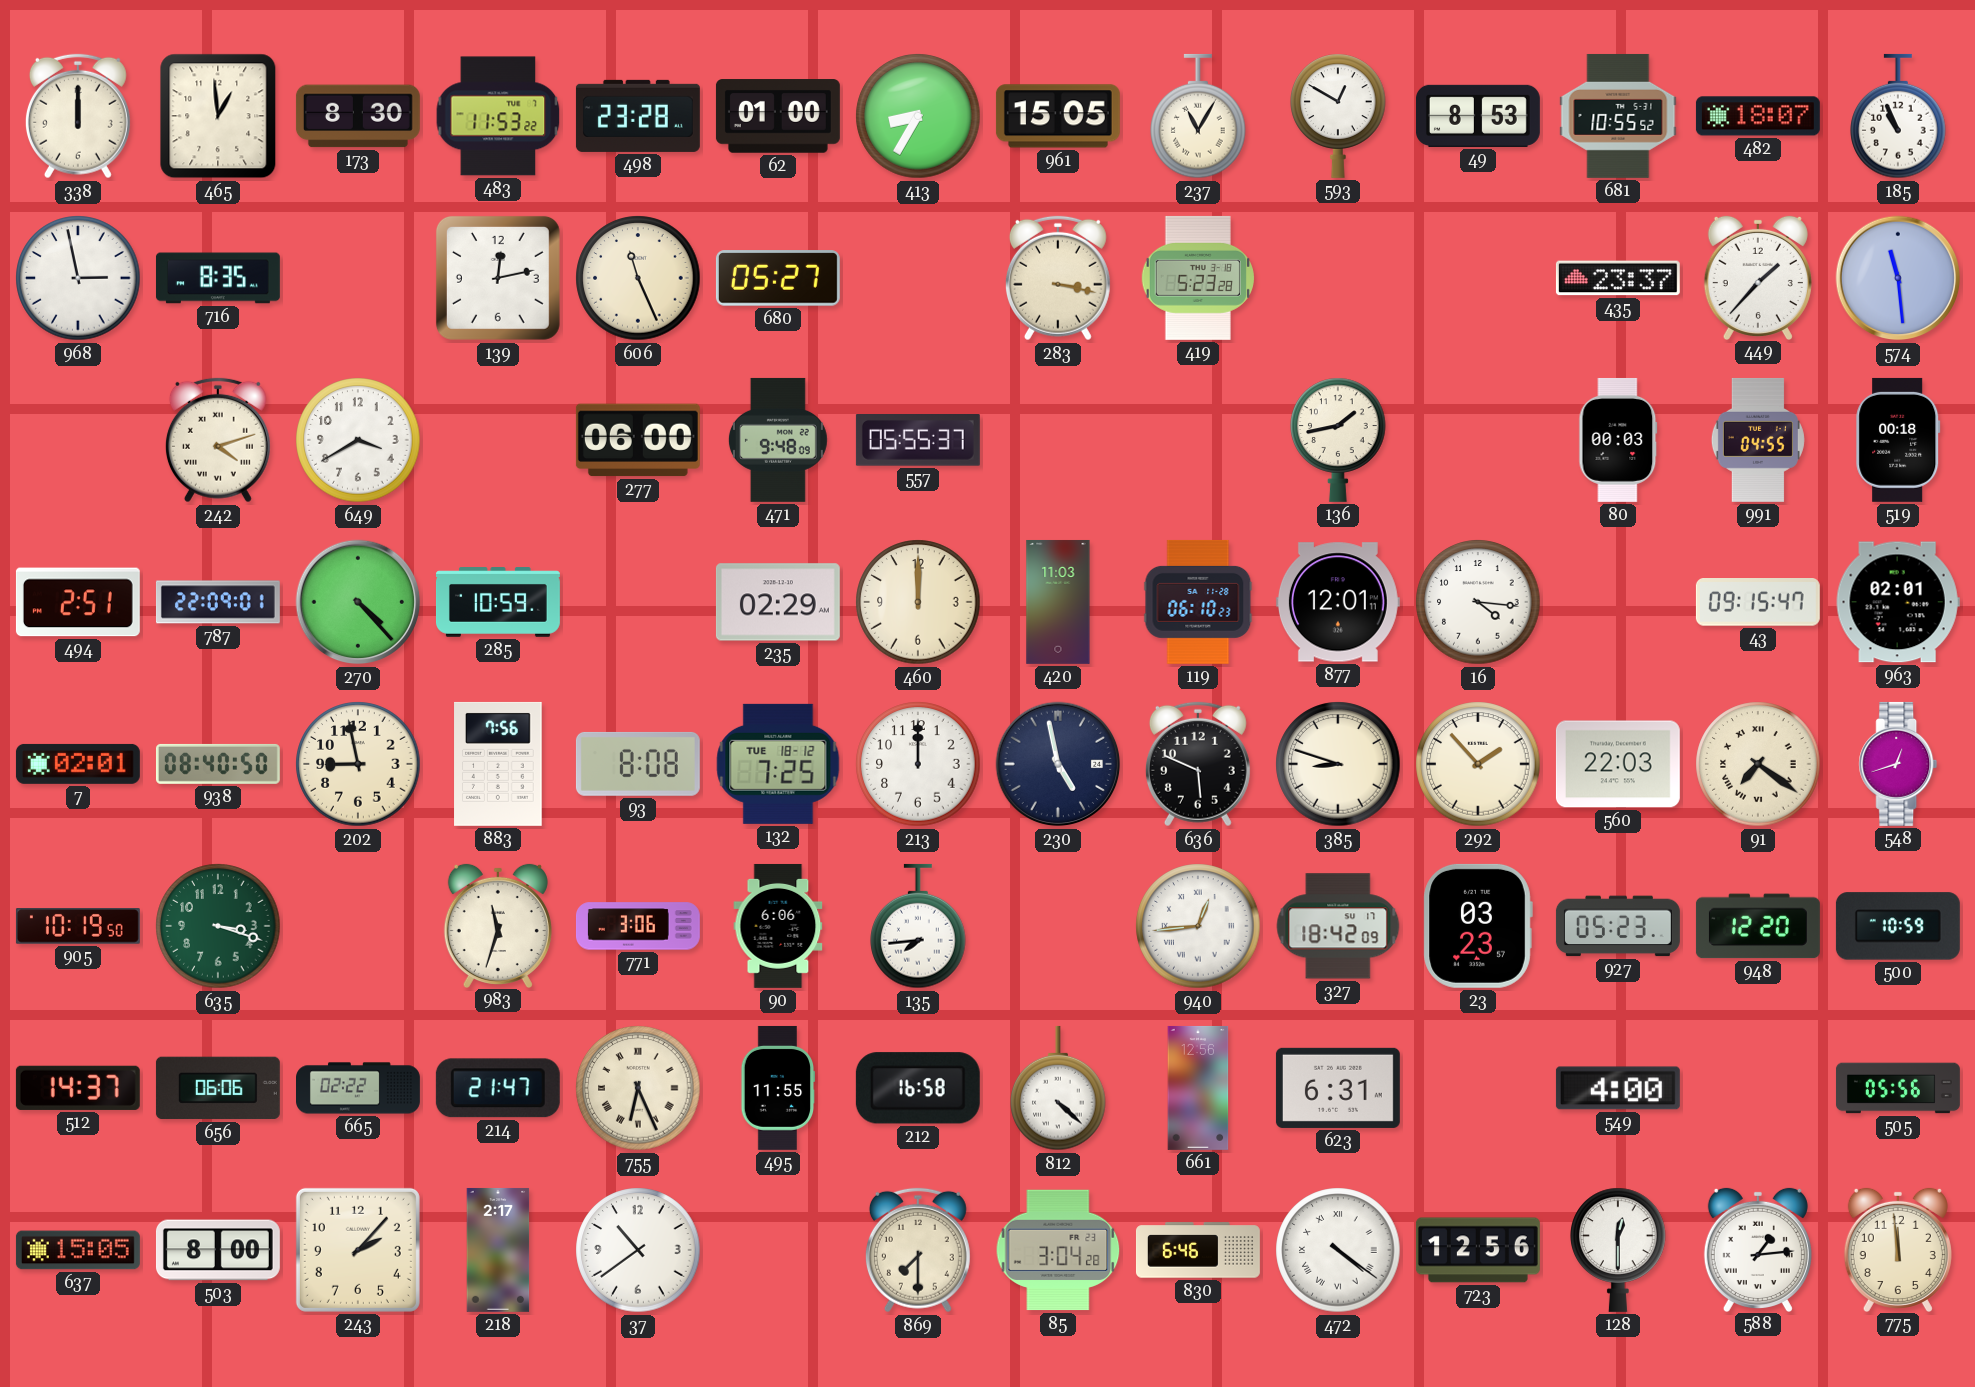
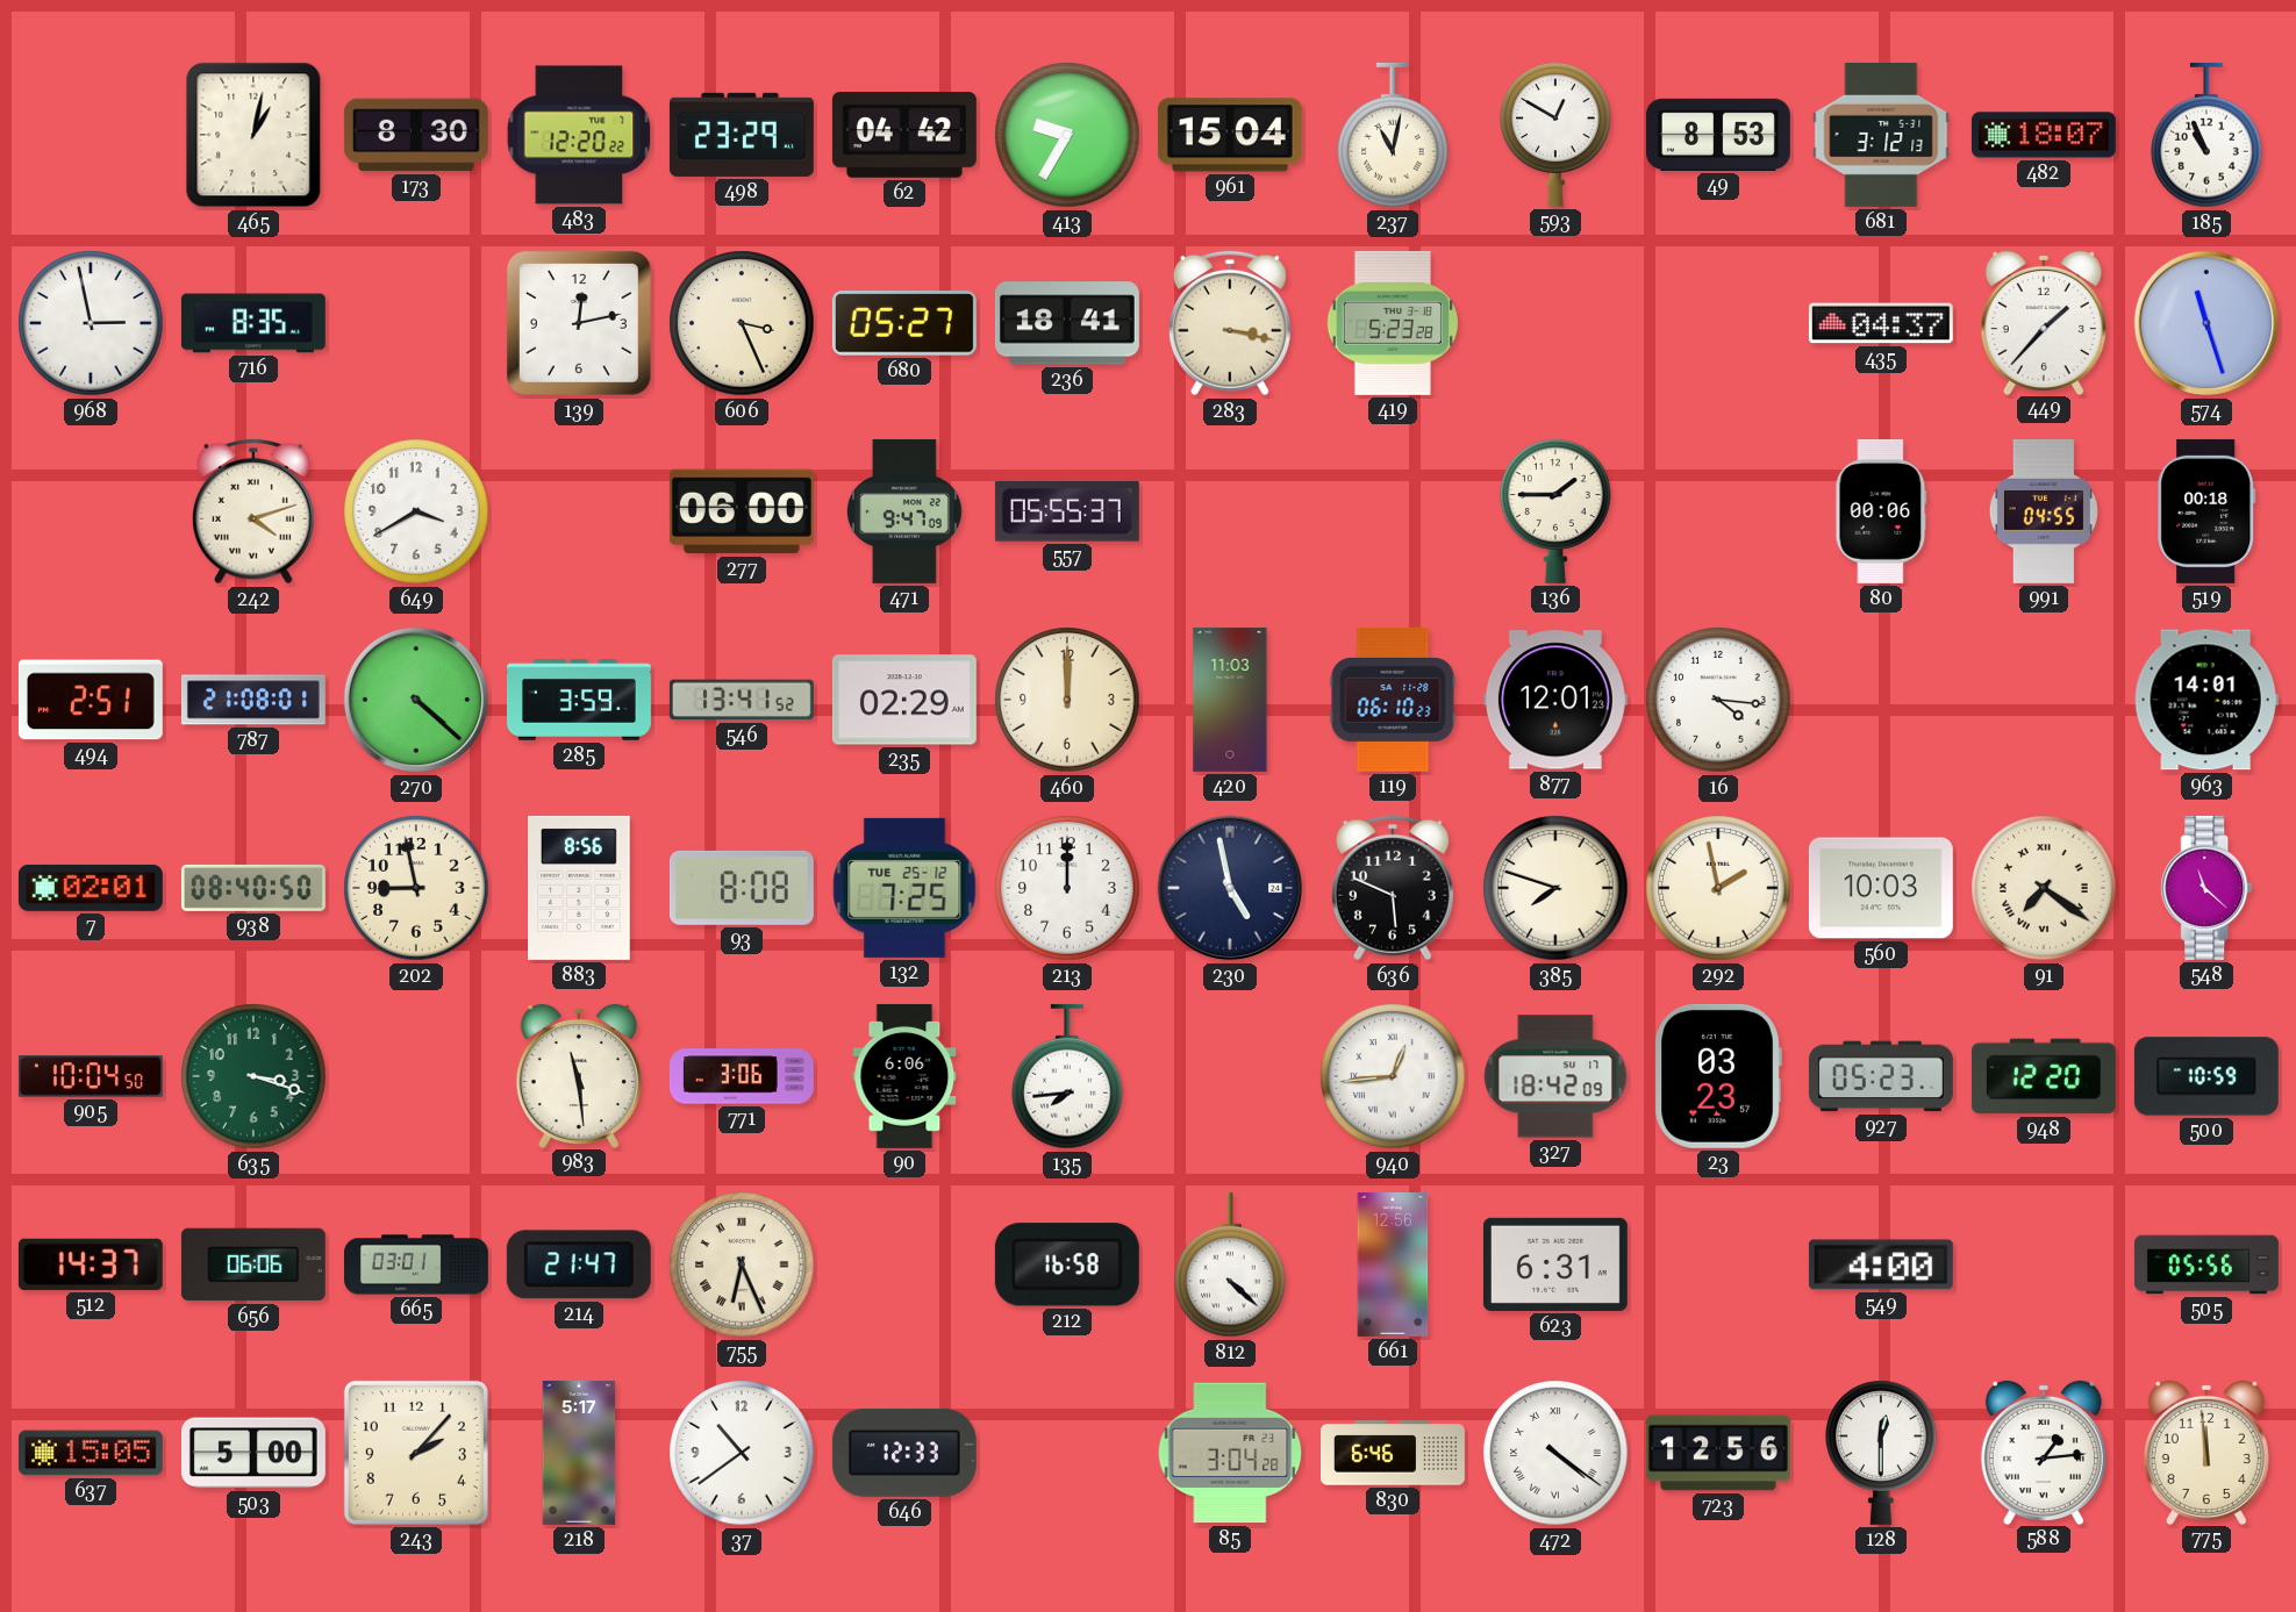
338: 12:00 -> none
465: 12:59 -> 1:02
483: 11:53 -> 12:20
498: 23:28 -> 23:29
62: 01:00 -> 04:42
413: 8:35 -> 9:35
961: 15:05 -> 15:04
237: 11:05 -> 11:02
681: 10:55 -> 3:12
606: 11:26 -> 3:26
236: none -> 18:41
435: 23:37 -> 04:37
574: 11:29 -> 11:27
471: 9:48 -> 9:47
136: 1:43 -> 1:45
80: 00:03 -> 00:06
787: 22:09 -> 21:08
270: 4:23 -> 4:22
285: 10:59 -> 3:59
546: none -> 13:41
877: 12:01:11 -> 12:01:23
43: 09:15 -> none
963: 02:01 -> 14:01
883: 7:56 -> 8:56
132 date: TUE 18-12 -> TUE 25-12
385: 8:48 -> 7:48
292: 1:53 -> 1:58
560: 22:03 -> 10:03
548: 12:42 -> 11:22
905: 10:19 -> 10:04
983: 11:33 -> 11:29
665: 02:22 -> 03:01
495: 11:55 -> none
503: 8:00 -> 5:00
218: 2:17 -> 5:17
646: none -> 12:33
869: 7:30 -> none
